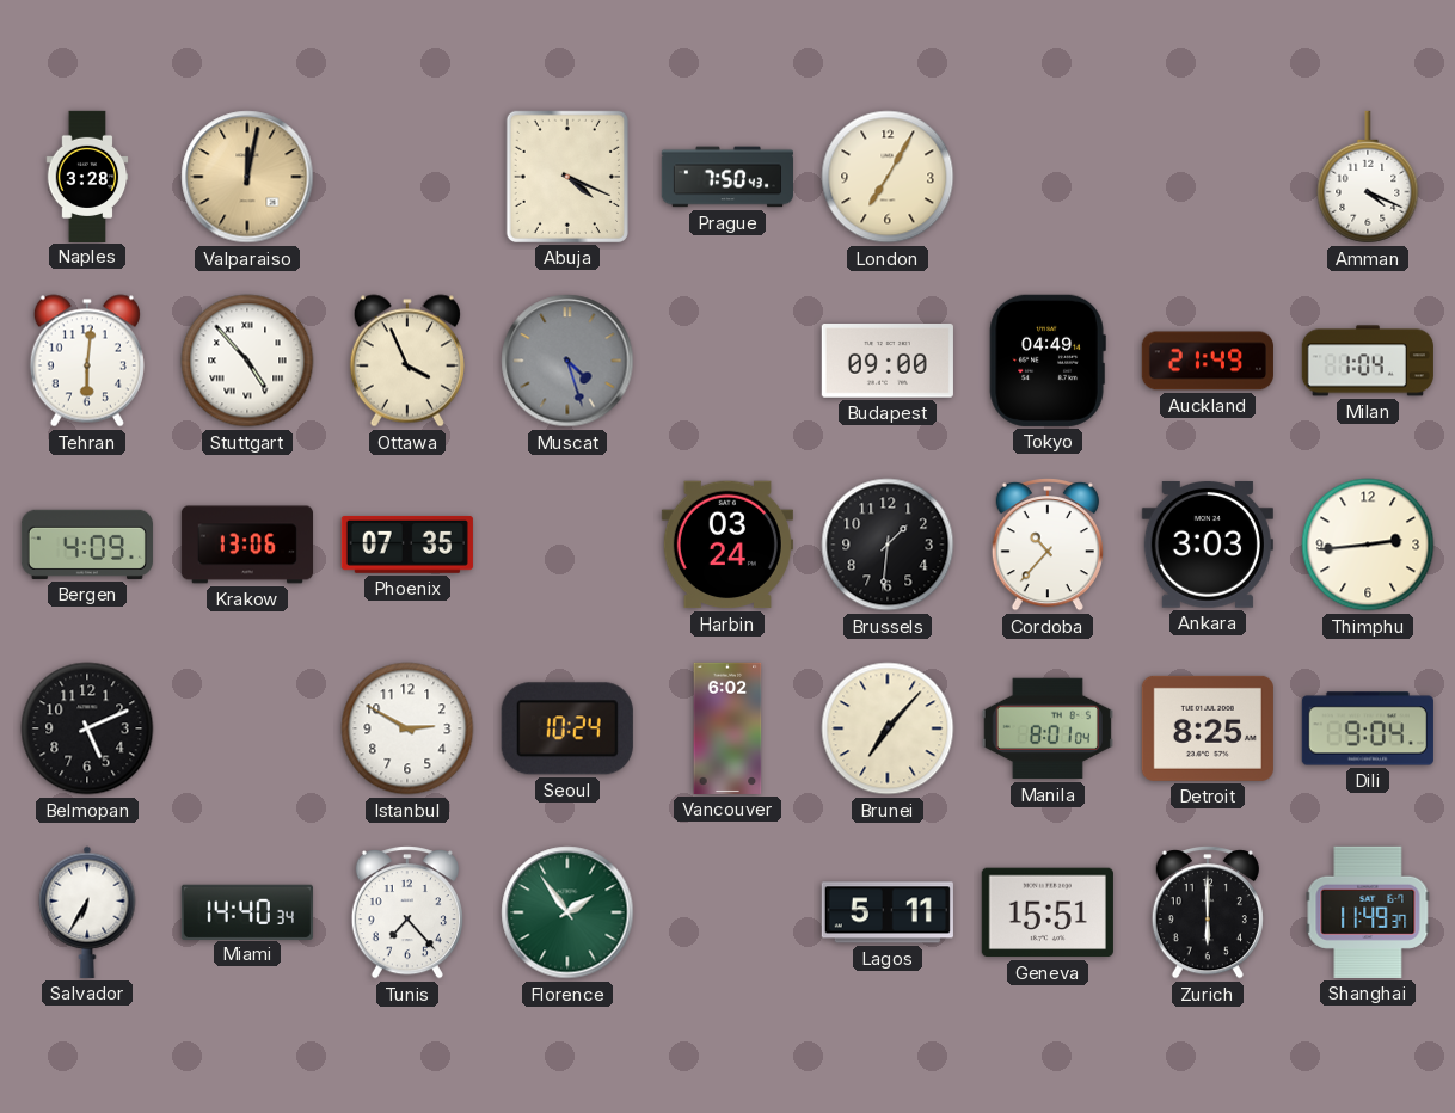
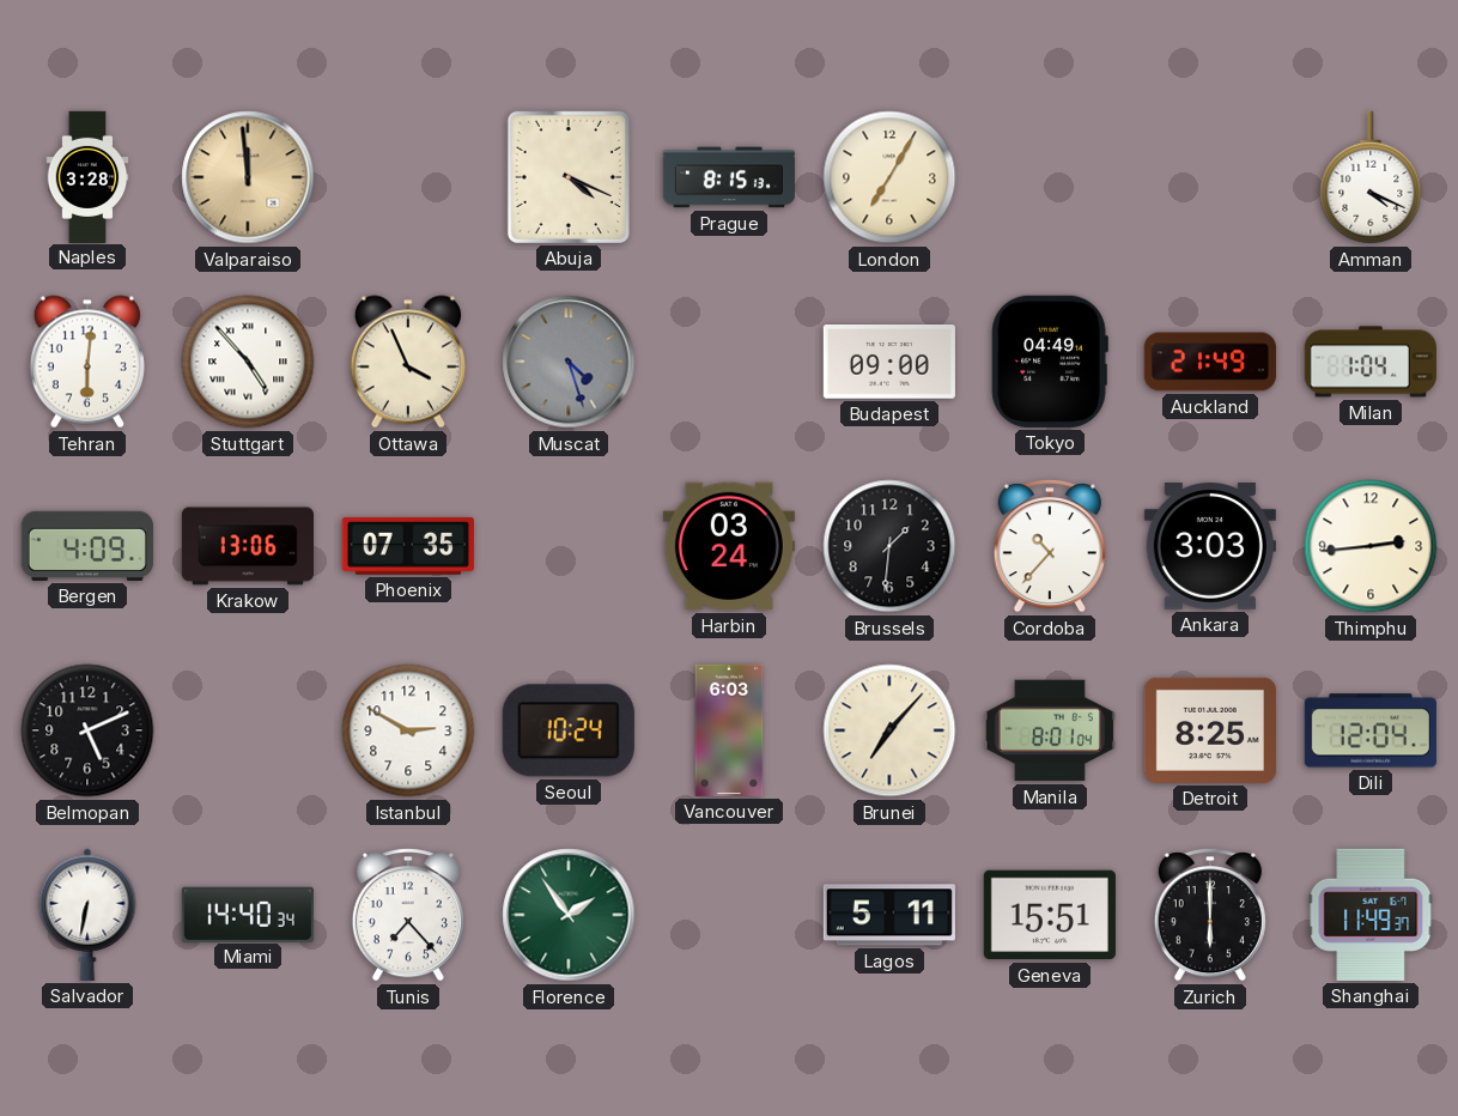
Valparaiso: 12:02 -> 11:59
Prague: 7:50 -> 8:15
Vancouver: 6:02 -> 6:03
Dili: 9:04 -> 12:04
Salvador: 6:35 -> 6:32
